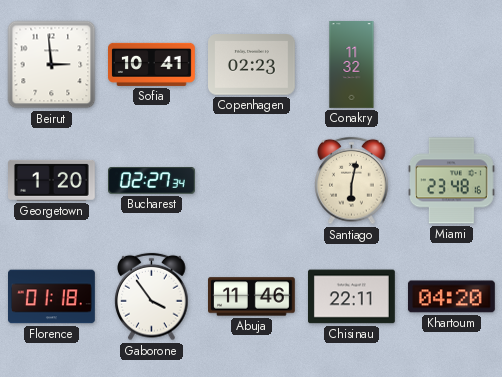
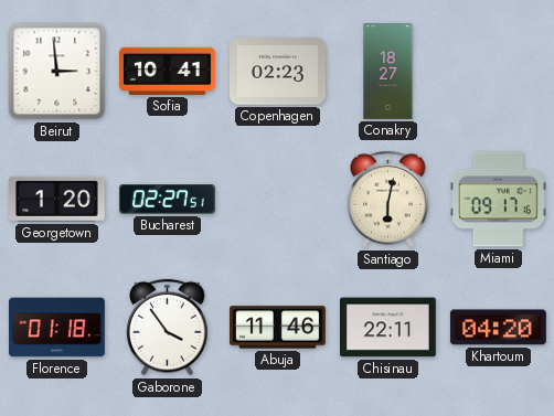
Conakry: 11:32 -> 18:27
Bucharest: 02:27:34 -> 02:27:51
Miami: 23:48 -> 09:17
